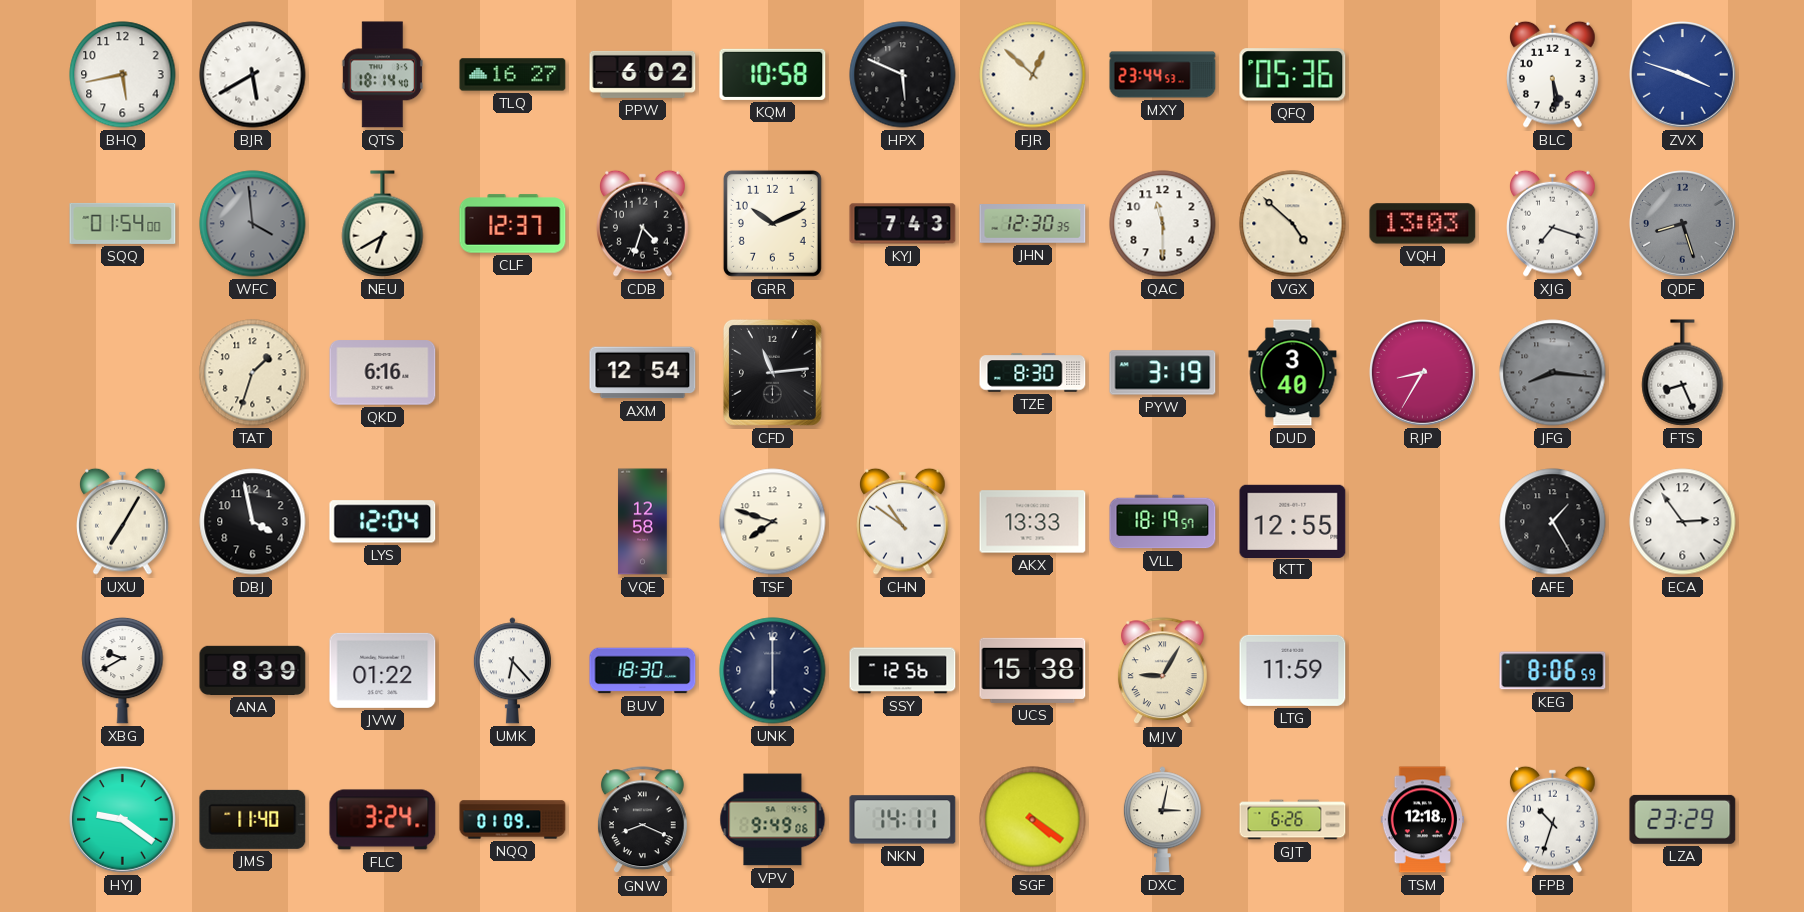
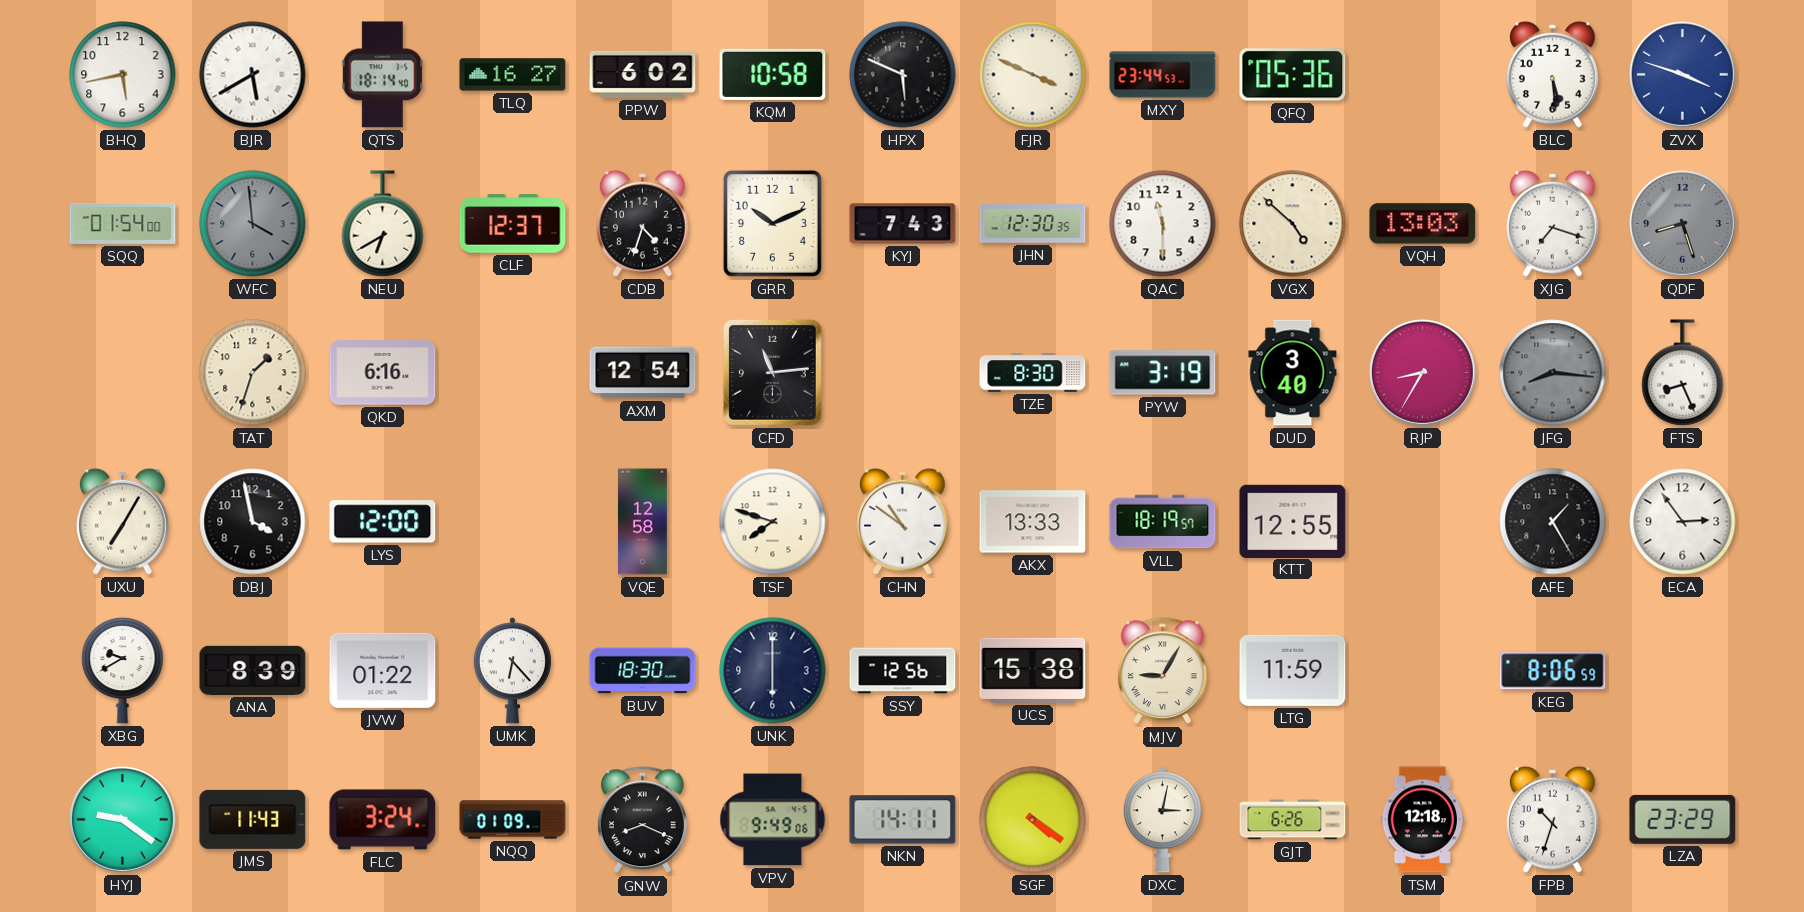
FJR: 12:52 -> 3:49
LYS: 12:04 -> 12:00
JMS: 11:40 -> 11:43
